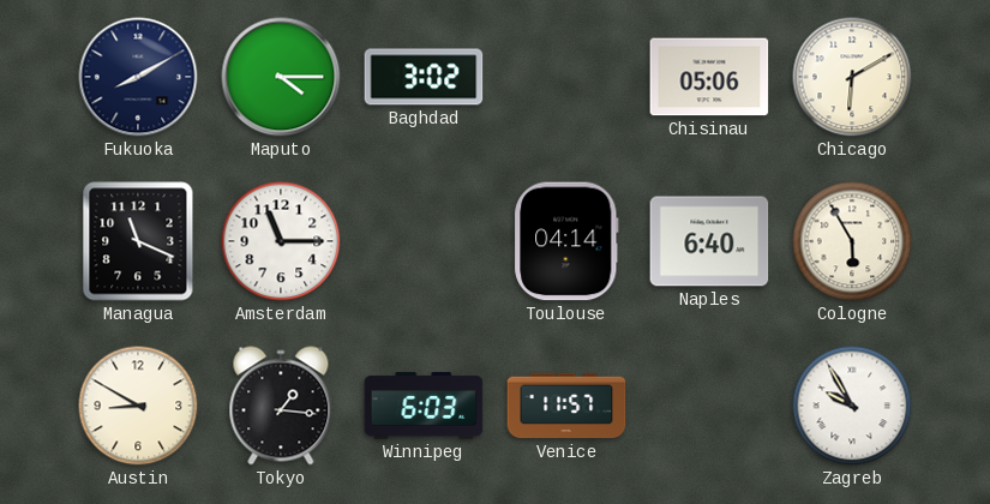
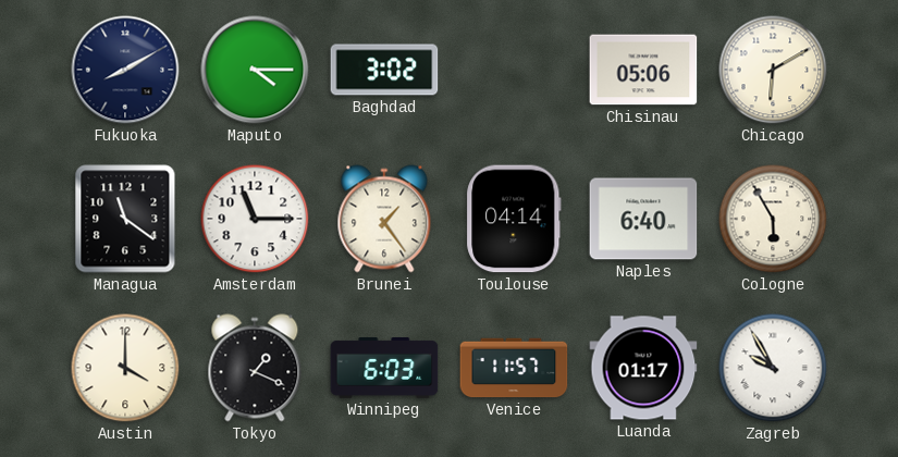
Managua: 11:19 -> 11:21
Brunei: none -> 1:24
Austin: 8:50 -> 4:00
Tokyo: 1:16 -> 1:19
Luanda: none -> 01:17
